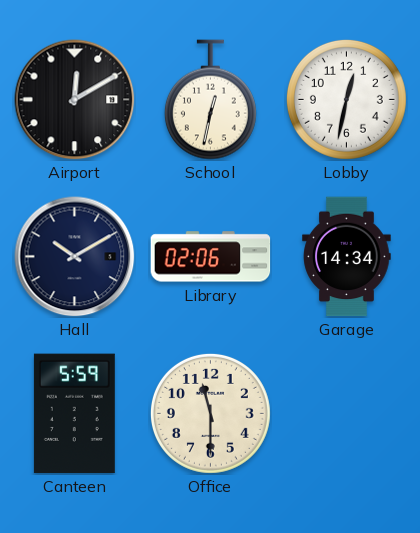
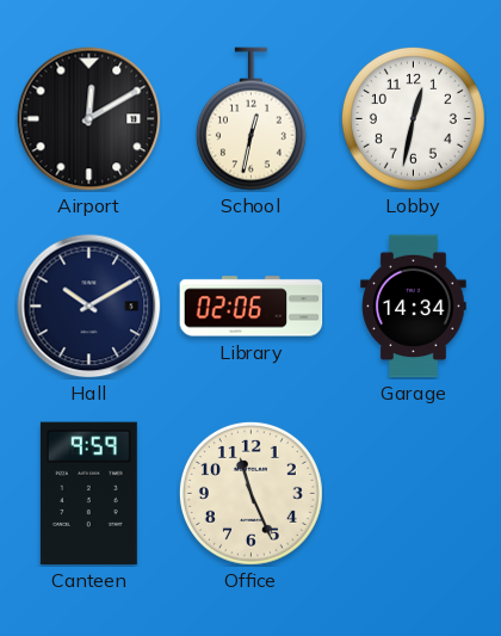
Canteen: 5:59 -> 9:59
Office: 11:30 -> 11:26
